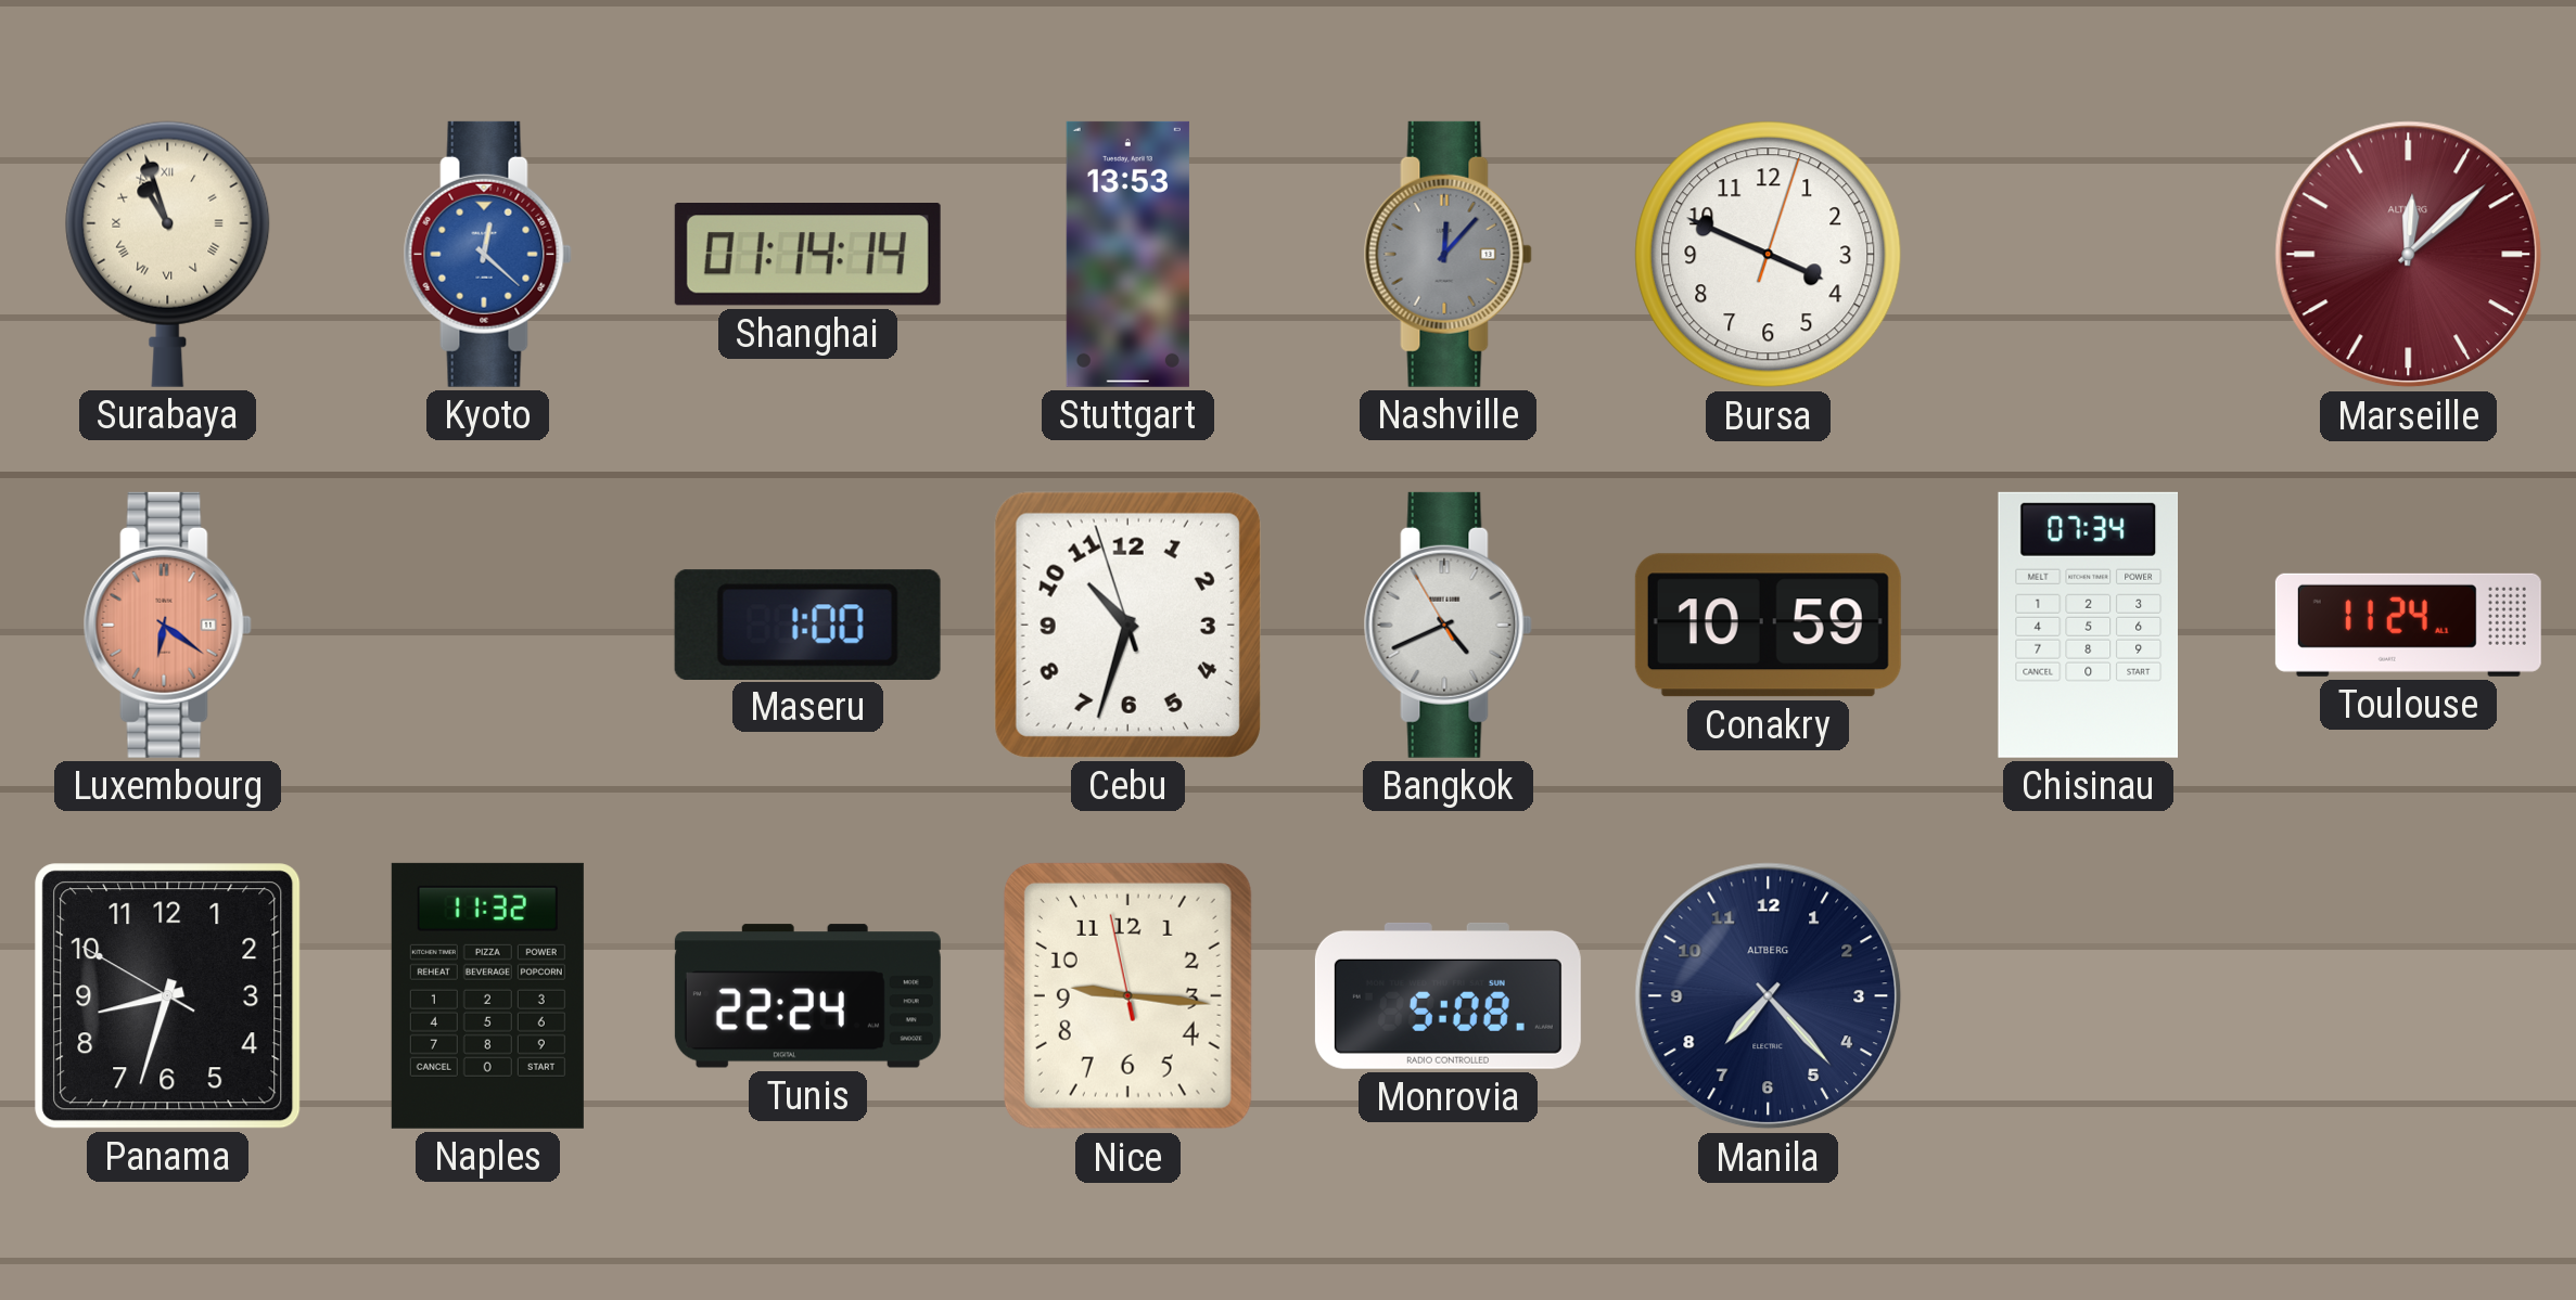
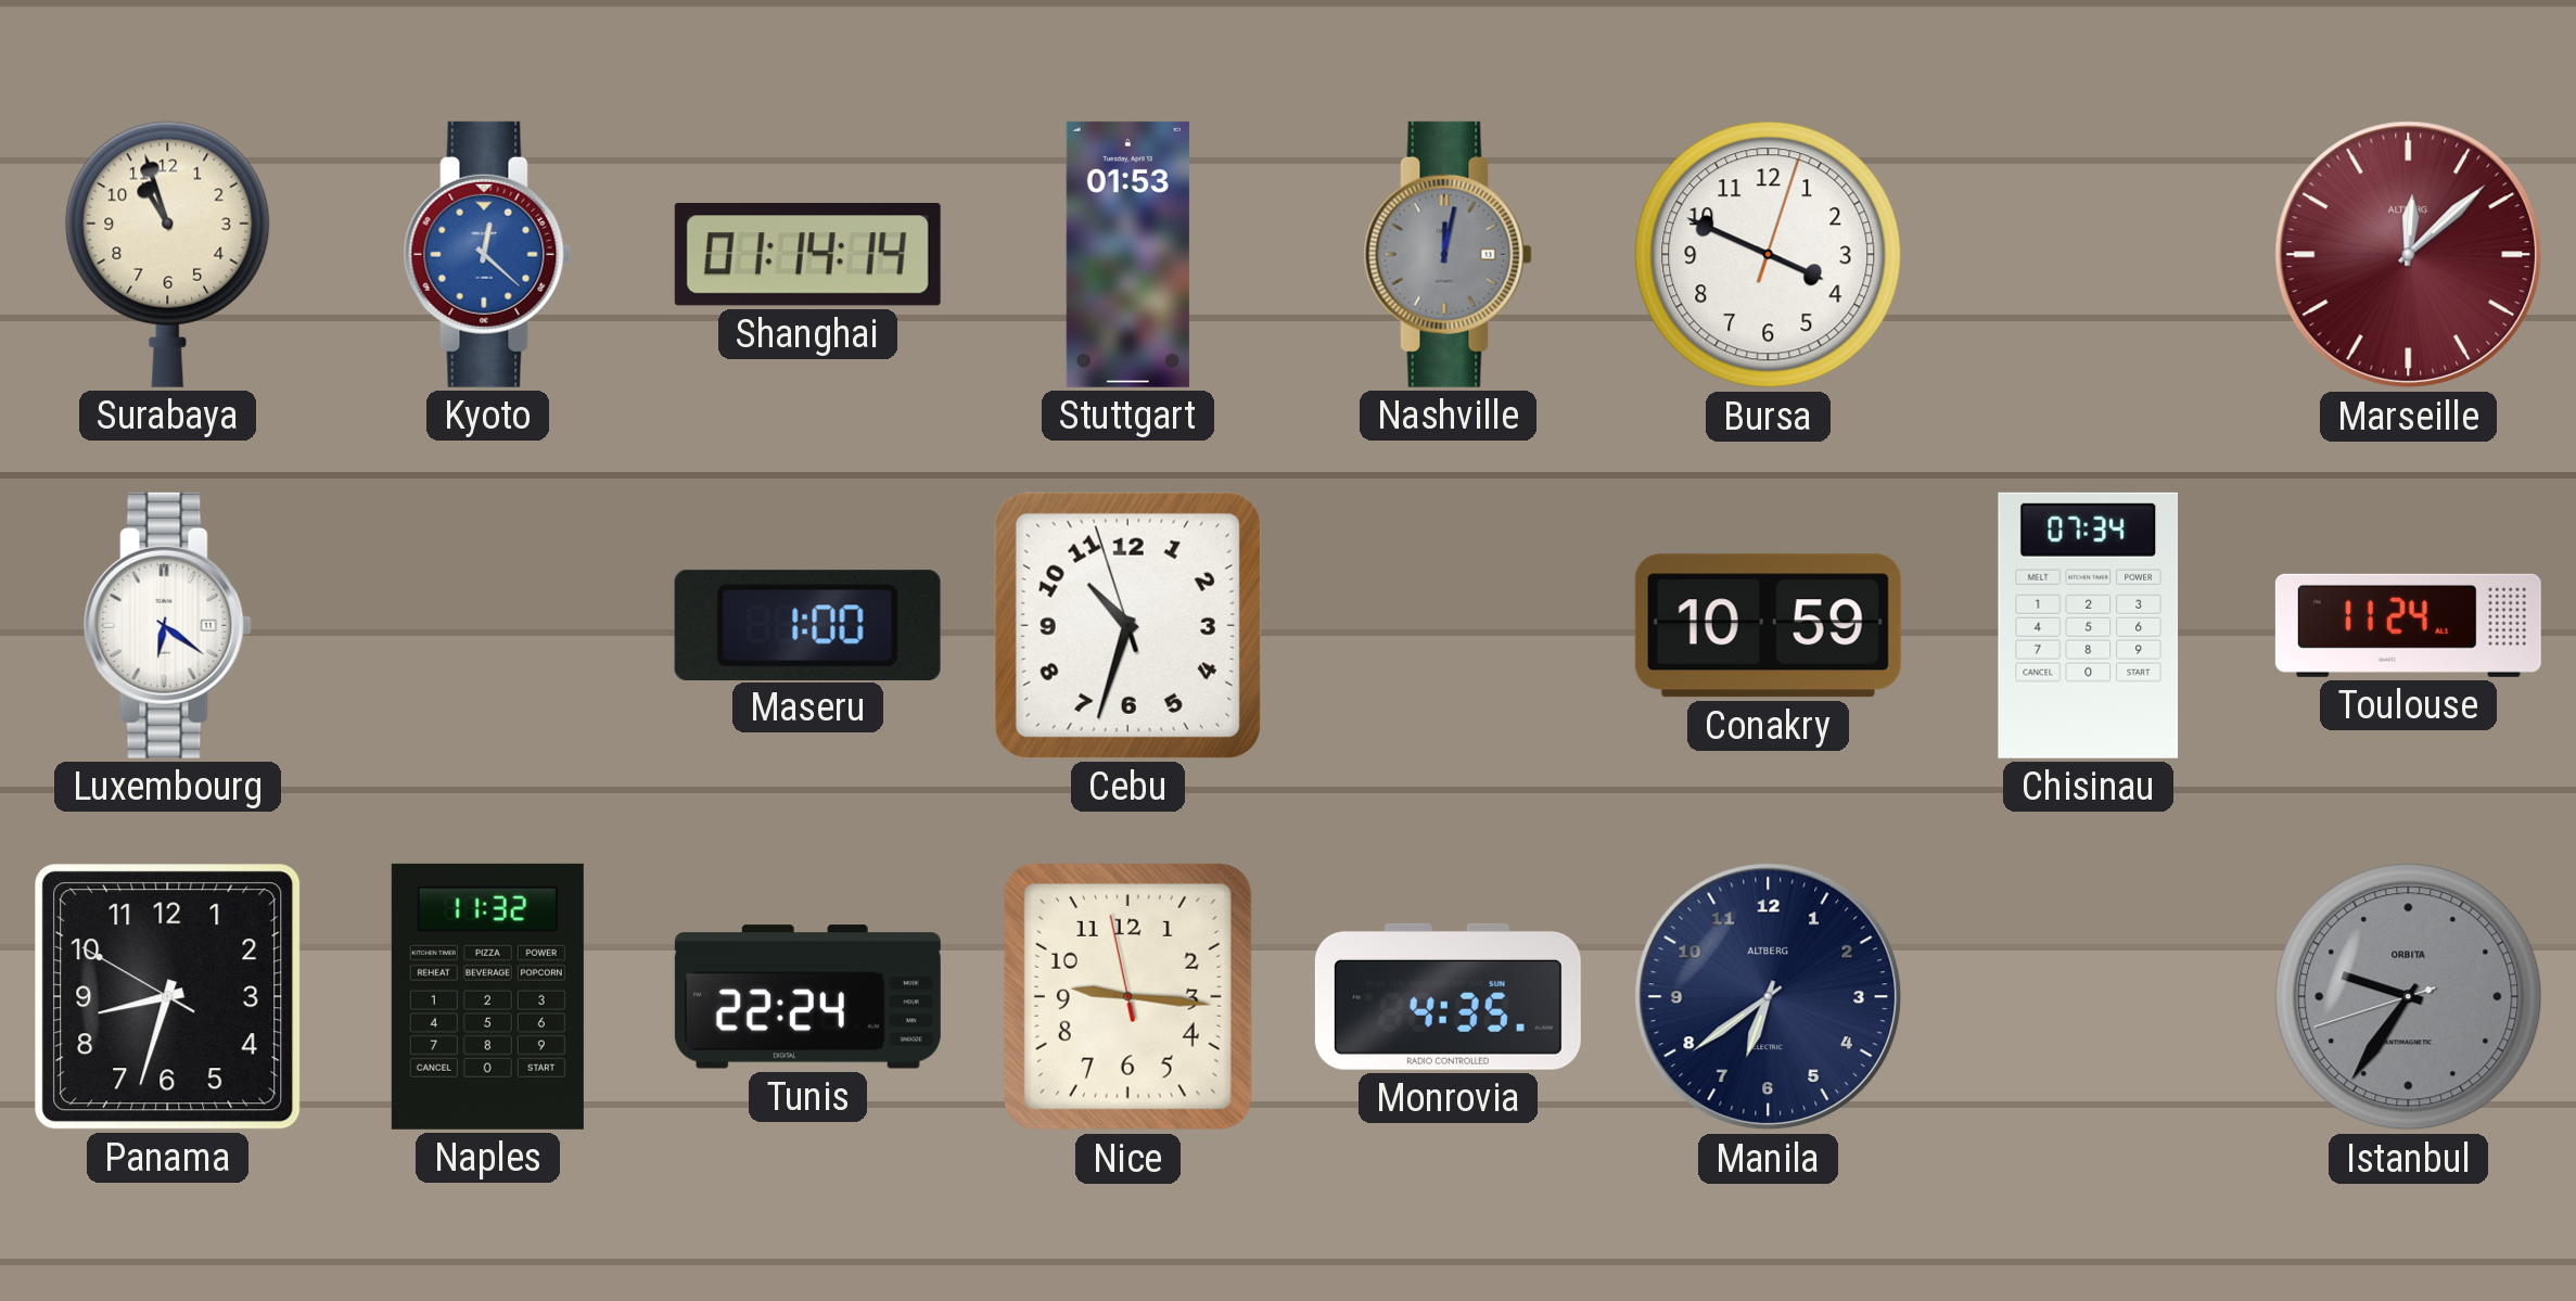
Surabaya numerals: Roman -> Arabic
Stuttgart: 13:53 -> 01:53
Nashville: 12:07 -> 12:02
Luxembourg dial: salmon -> white
Bangkok: 4:40 -> none
Monrovia: 5:08 -> 4:35
Manila: 7:23 -> 6:39
Istanbul: none -> 9:35
